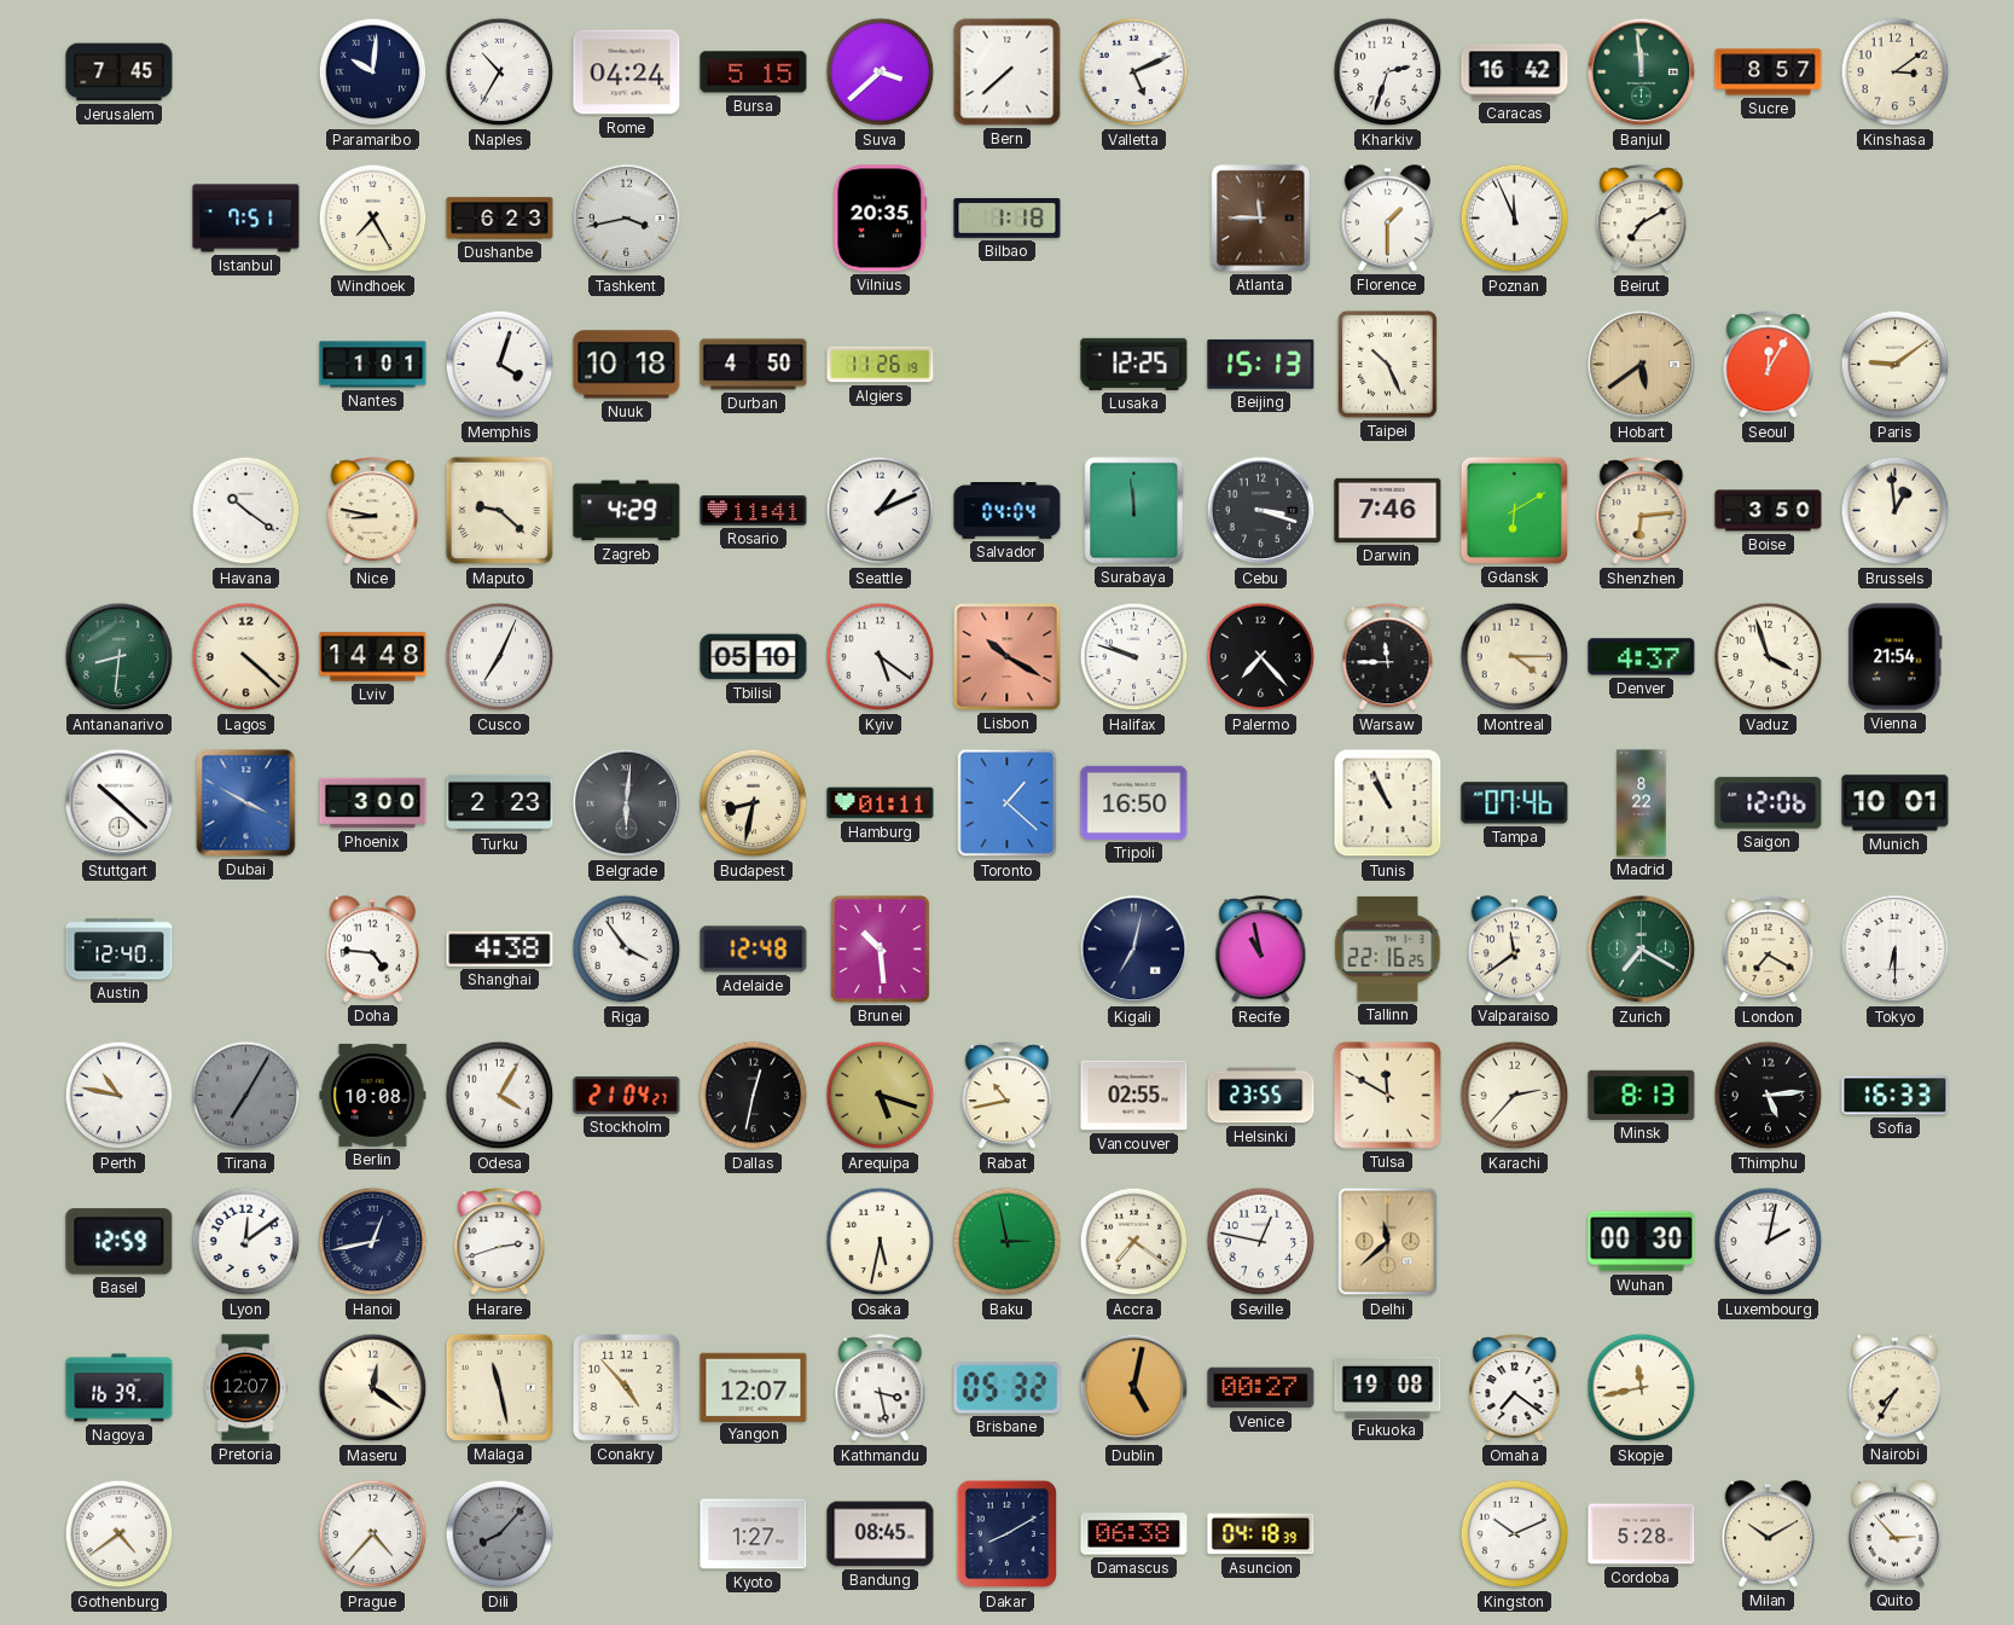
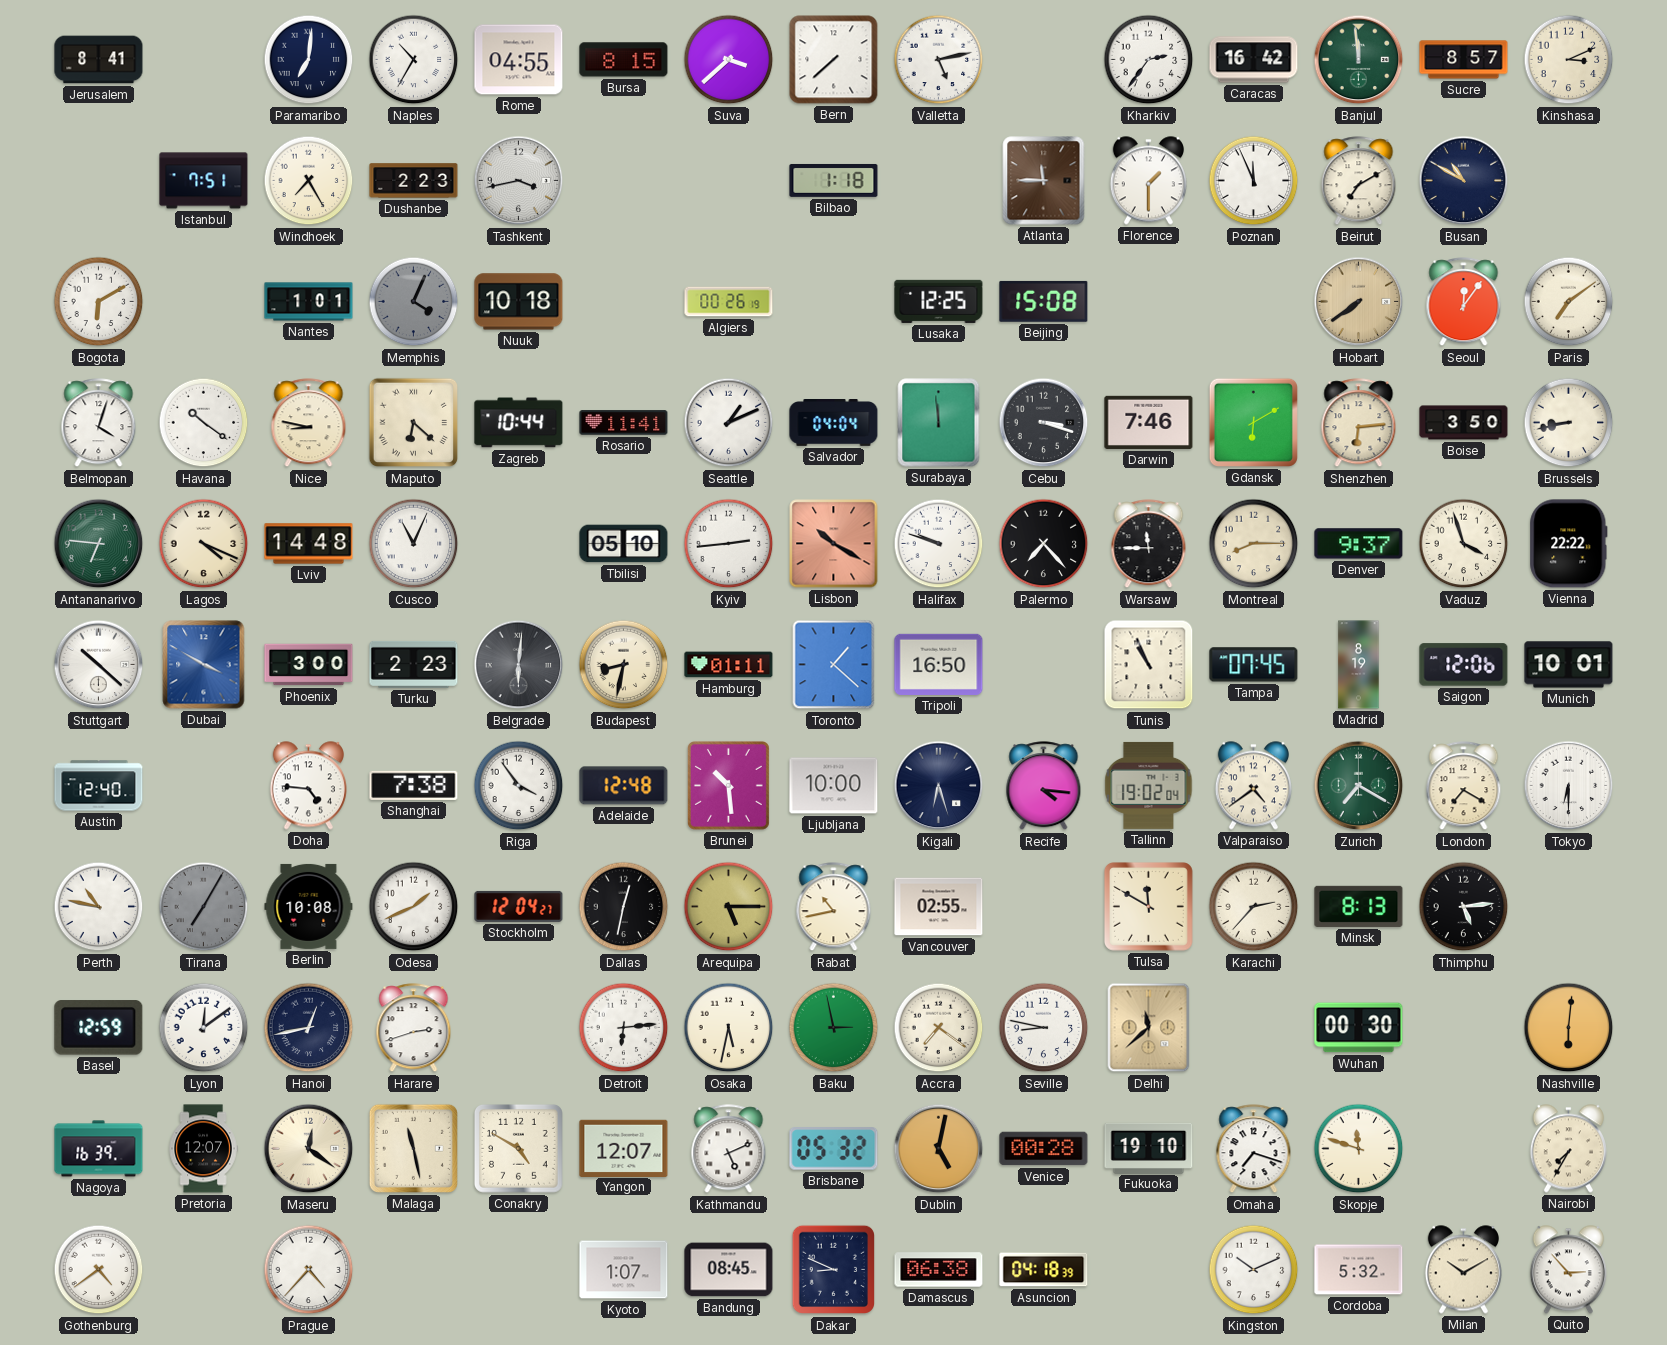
Jerusalem: 7:45 -> 8:41
Paramaribo: 10:01 -> 7:01
Rome: 04:24 -> 04:55
Bursa: 5:15 -> 8:15
Valletta: 5:11 -> 5:13
Kharkiv: 2:33 -> 2:36
Kinshasa: 3:09 -> 3:11
Dushanbe: 6:23 -> 2:23
Vilnius: 20:35 -> none
Busan: none -> 10:50
Bogota: none -> 6:10
Memphis: 4:03 -> 4:04
Memphis dial: white -> grey
Durban: 4:50 -> none
Algiers: 11:26 -> 00:26
Beijing: 15:13 -> 15:08
Taipei: 10:26 -> none
Hobart: 5:39 -> 7:39
Seoul: 12:05 -> 12:06
Paris: 9:09 -> 7:09
Belmopan: none -> 4:03
Maputo: 9:22 -> 6:22
Zagreb: 4:29 -> 10:44
Brussels: 12:59 -> 8:43
Antananarivo: 8:31 -> 6:46
Lagos: 4:22 -> 4:19
Cusco: 7:04 -> 11:04
Kyiv: 5:21 -> 2:44
Montreal: 4:15 -> 8:15
Denver: 4:37 -> 9:37
Vienna: 21:54 -> 22:22
Tampa: 07:46 -> 07:45
Madrid: 8:22 -> 8:19
Shanghai: 4:38 -> 7:38
Ljubljana: none -> 10:00
Kigali: 7:02 -> 6:27
Recife: 10:58 -> 4:16
Tallinn: 22:16 -> 19:02
Valparaiso: 11:39 -> 4:39
Odesa: 4:05 -> 1:41
Stockholm: 21:04 -> 12:04
Arequipa: 5:18 -> 5:15
Helsinki: 23:55 -> none
Sofia: 16:33 -> none
Detroit: none -> 6:14
Seville: 12:47 -> 8:47
Luxembourg: 2:02 -> none
Nashville: none -> 6:01
Conakry: 4:53 -> 4:50
Kathmandu: 3:28 -> 5:11
Venice: 00:27 -> 00:28
Fukuoka: 19:08 -> 19:10
Omaha: 7:21 -> 7:18
Skopje: 11:43 -> 11:48
Dili: 8:07 -> none
Kyoto: 1:27 -> 1:07
Dakar: 8:10 -> 8:49
Cordoba: 5:28 -> 5:32
